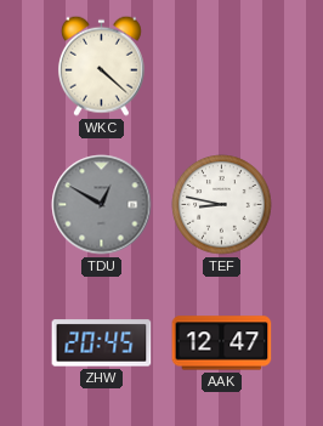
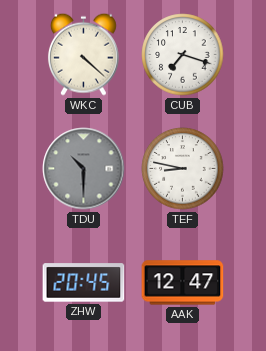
CUB: none -> 7:18
TDU: 12:50 -> 10:30
